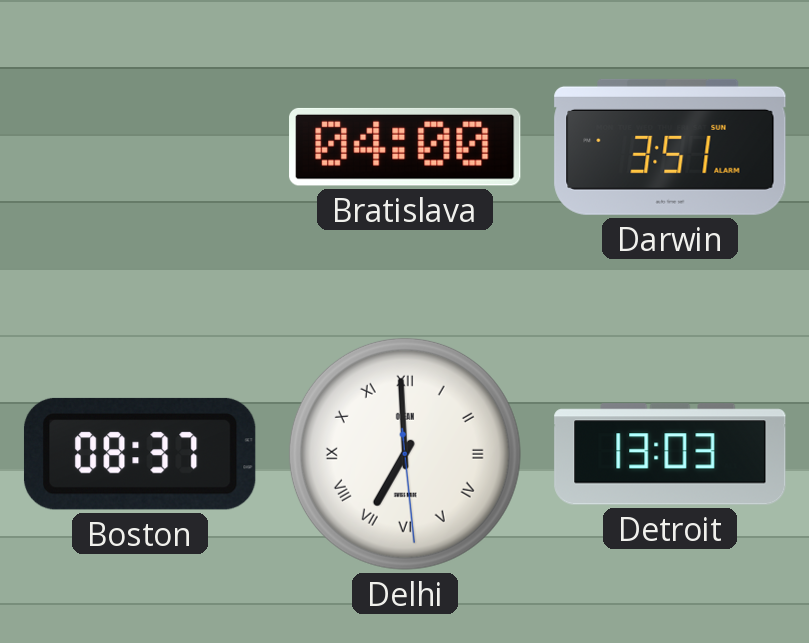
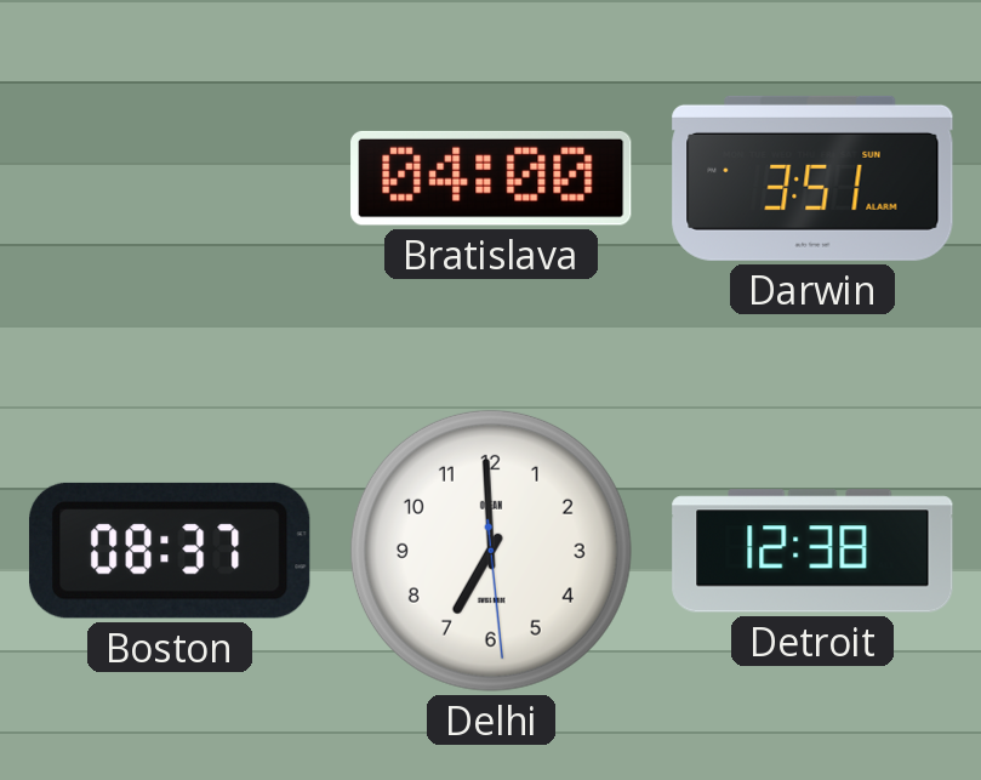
Delhi numerals: Roman -> Arabic
Detroit: 13:03 -> 12:38
